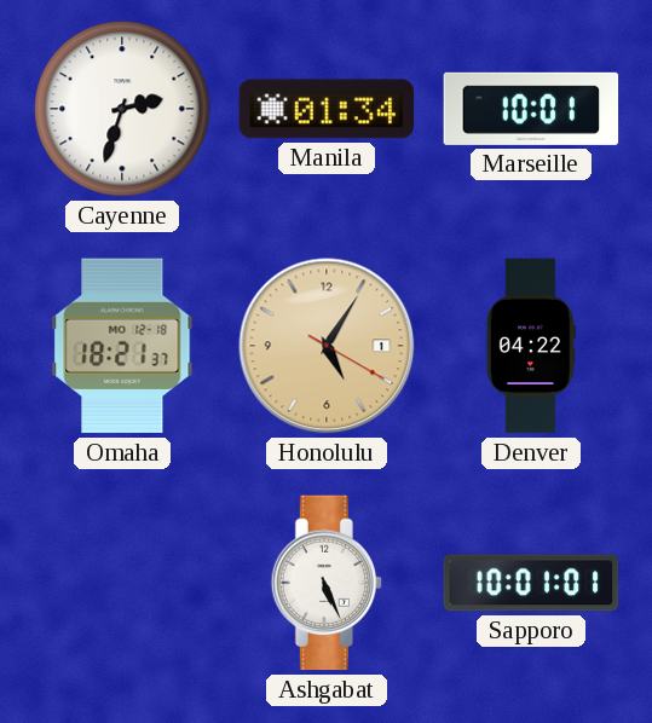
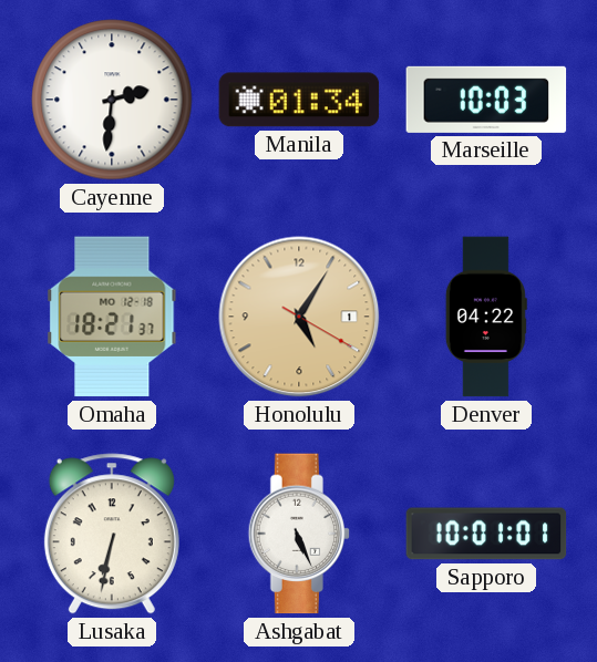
Cayenne: 2:33 -> 2:31
Marseille: 10:01 -> 10:03
Lusaka: none -> 6:32
